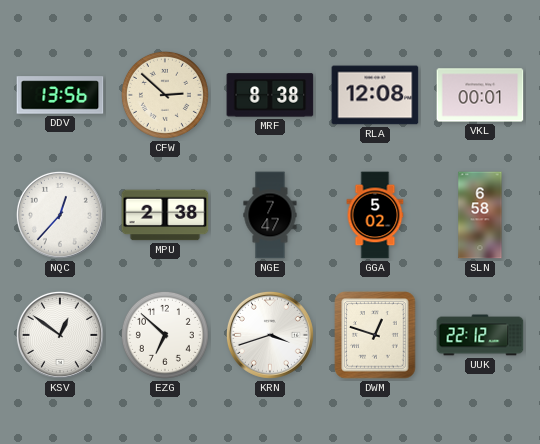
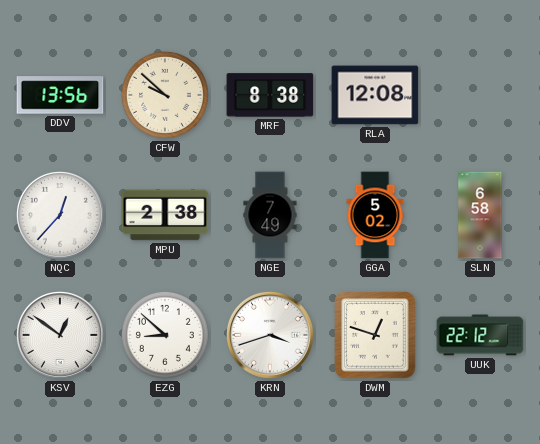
CFW: 2:52 -> 9:52
VKL: 00:01 -> none
NGE: 7:47 -> 7:49
EZG: 6:52 -> 8:52
